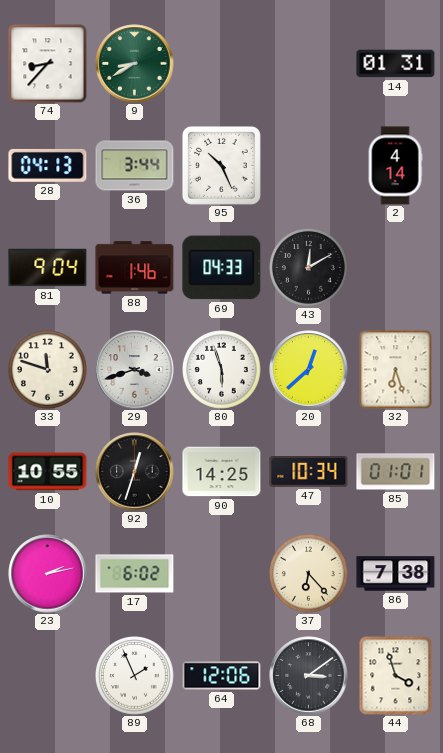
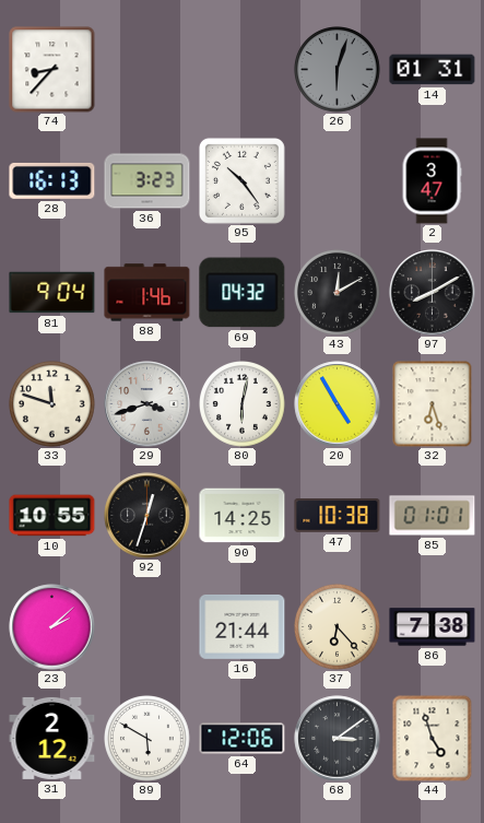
9: 8:40 -> none
26: none -> 6:03
28: 04:13 -> 16:13
36: 3:44 -> 3:23
95: 10:26 -> 10:24
2: 4:14 -> 3:47
69: 04:33 -> 04:32
97: none -> 8:10
80: 5:57 -> 6:02
20: 12:38 -> 4:55
47: 10:34 -> 10:38
23: 2:13 -> 2:08
17: 6:02 -> none
16: none -> 21:44
31: none -> 2:12
89: 1:56 -> 5:50
44: 3:57 -> 4:57
